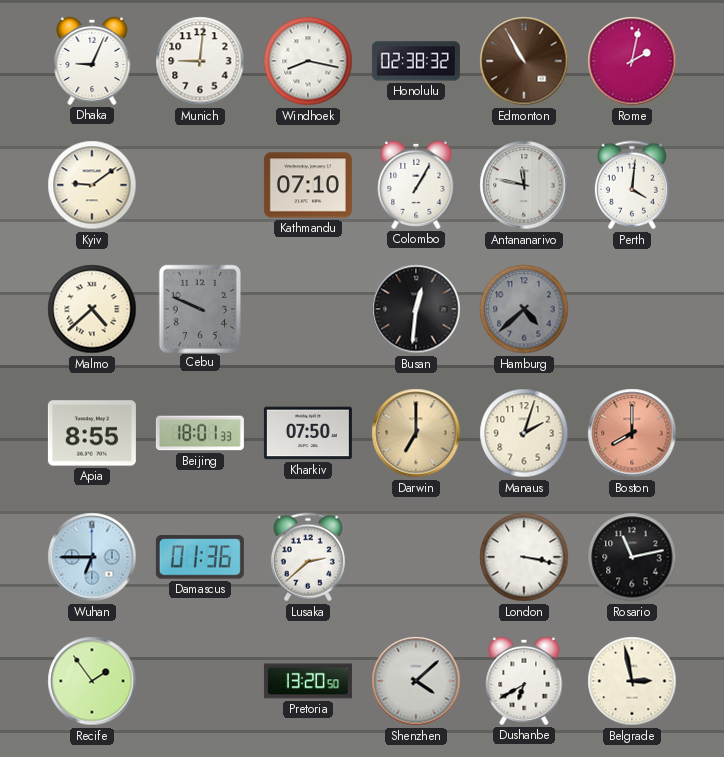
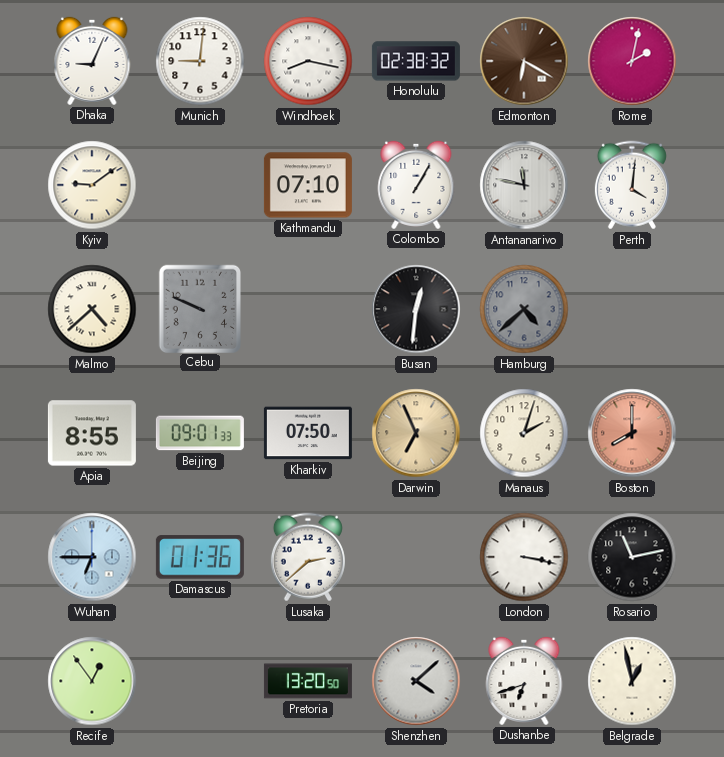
Edmonton: 10:55 -> 6:20
Beijing: 18:01 -> 09:01
Darwin: 7:00 -> 6:56
Recife: 1:54 -> 12:54
Dushanbe: 6:40 -> 6:42
Belgrade: 2:58 -> 12:58
